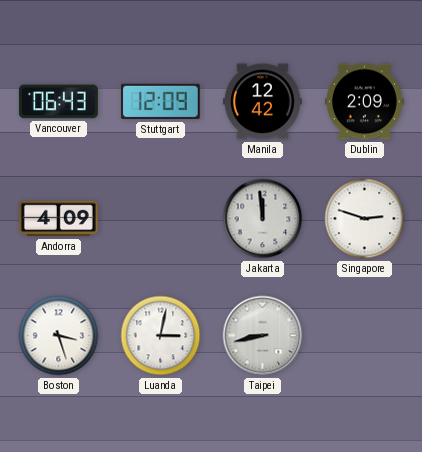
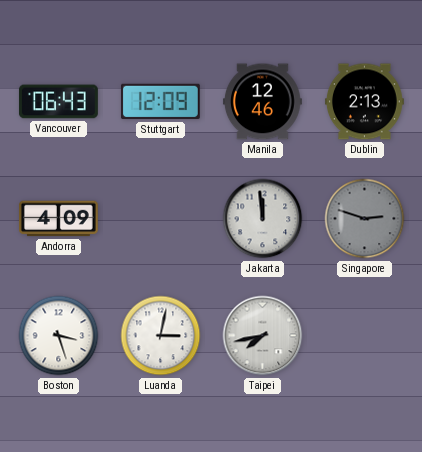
Manila: 12:42 -> 12:46
Dublin: 2:09 -> 2:13
Singapore dial: white -> grey
Taipei: 8:43 -> 7:43
